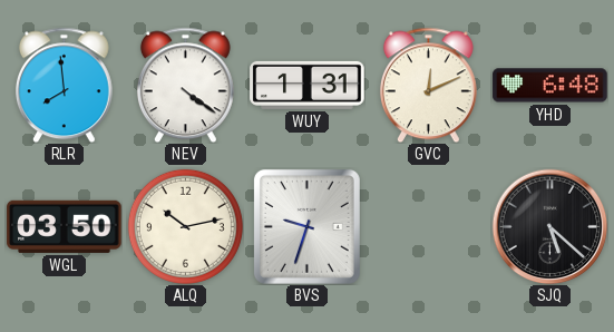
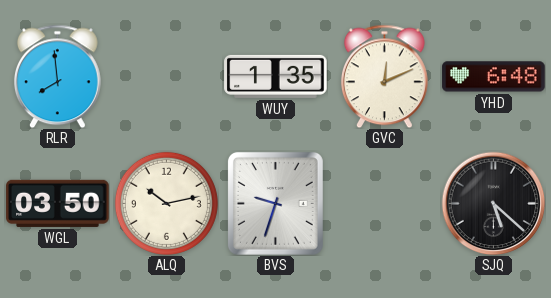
NEV: 4:21 -> none
WUY: 1:31 -> 1:35
